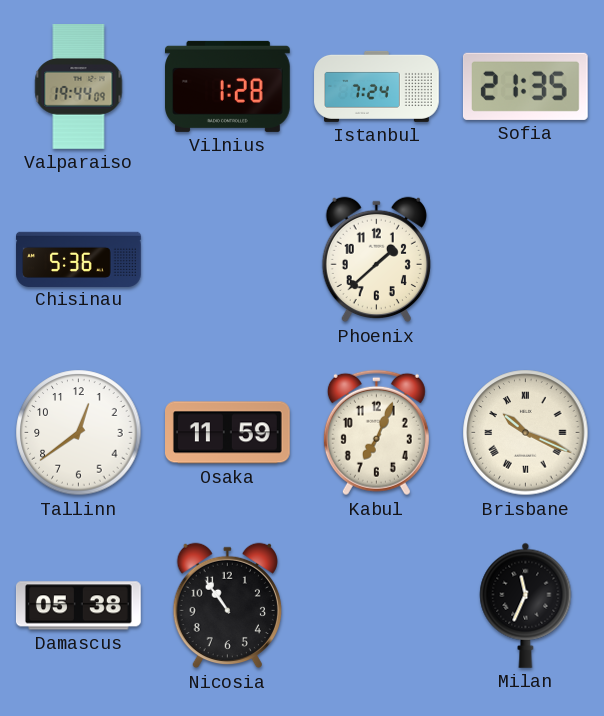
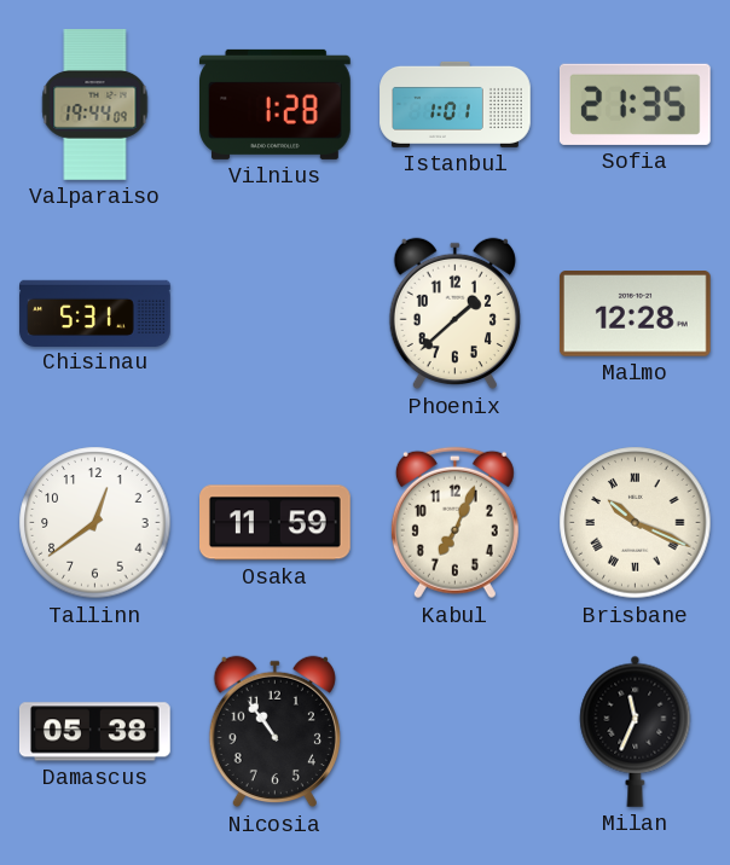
Istanbul: 7:24 -> 1:01
Chisinau: 5:36 -> 5:31
Malmo: none -> 12:28
